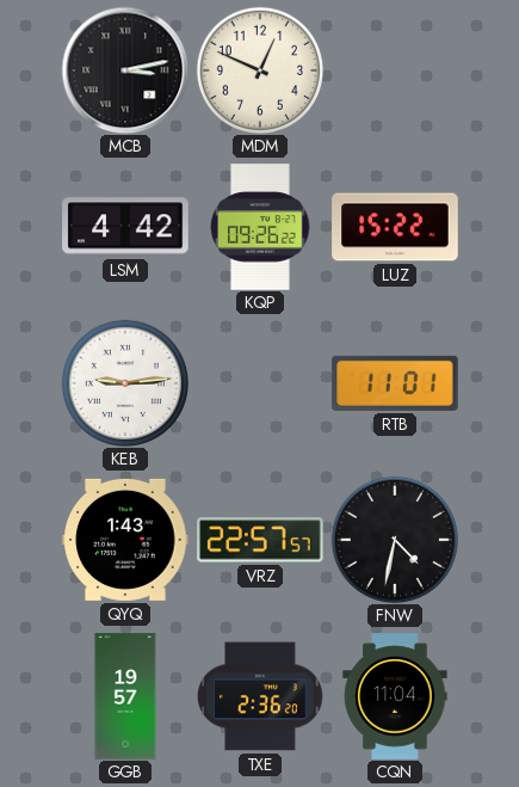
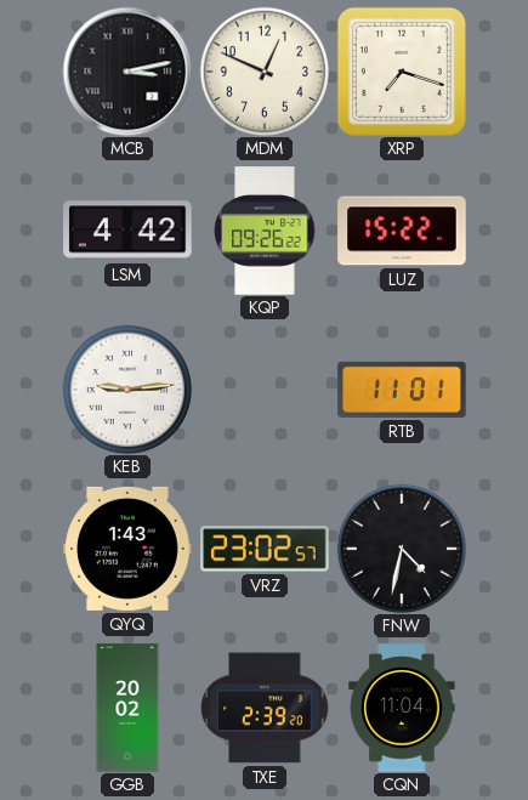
XRP: none -> 7:18
VRZ: 22:57 -> 23:02
GGB: 19:57 -> 20:02
TXE: 2:36 -> 2:39
